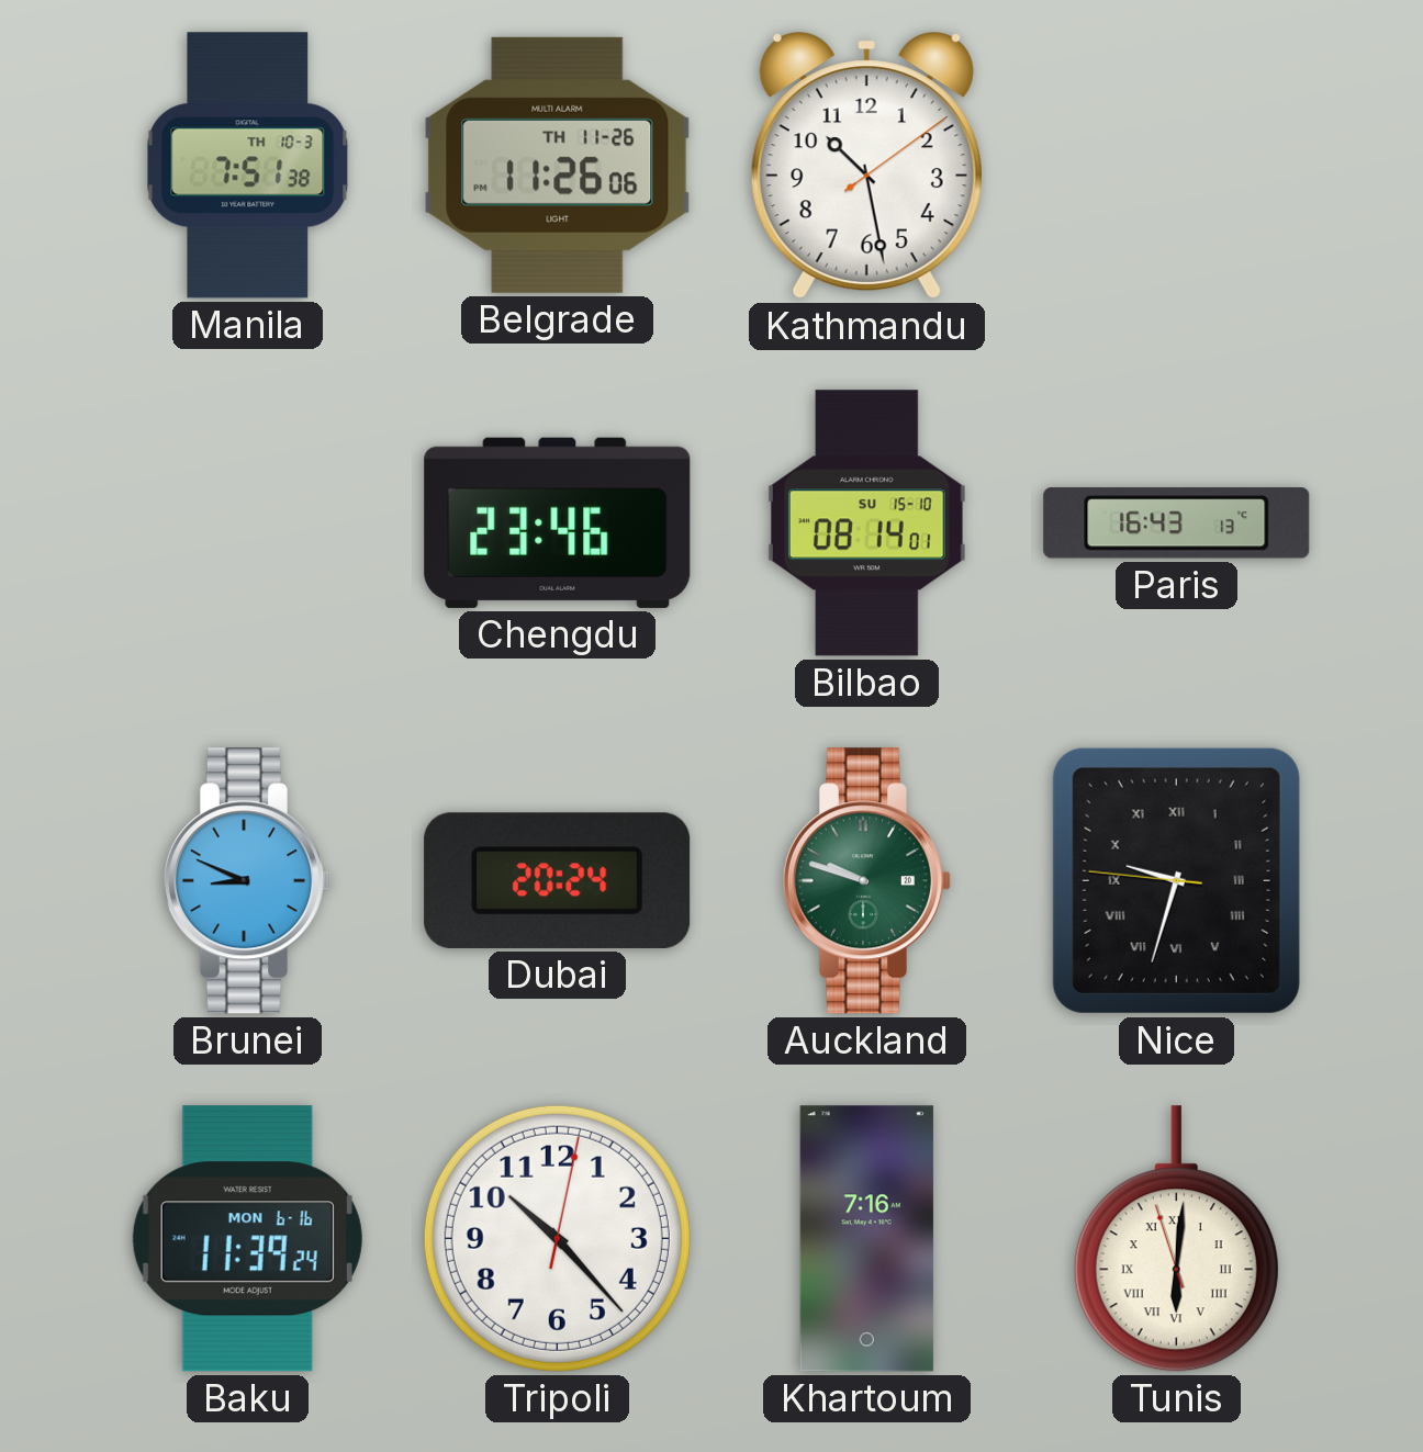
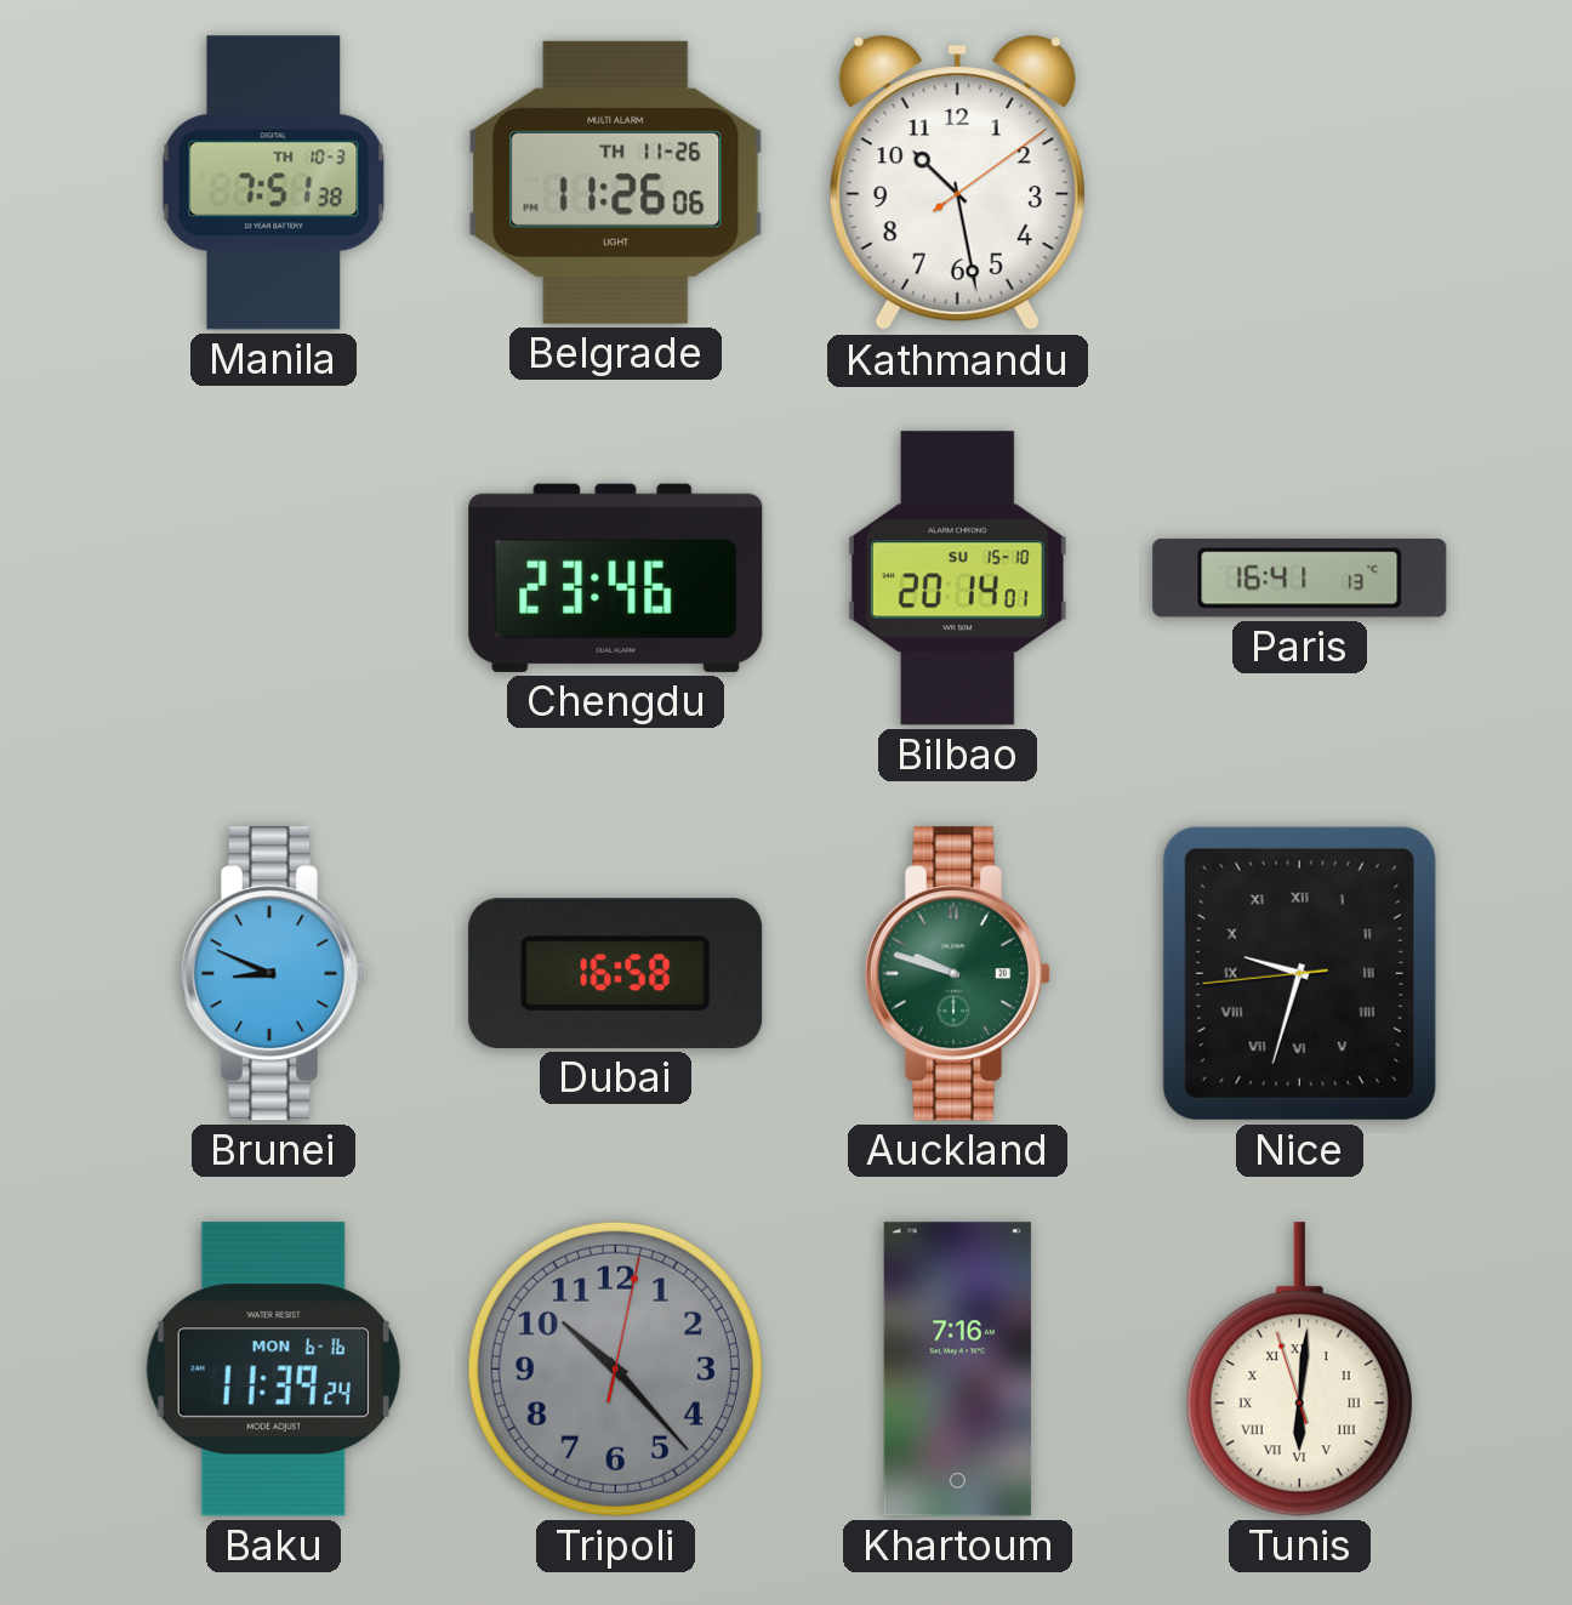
Bilbao: 08:14 -> 20:14
Paris: 16:43 -> 16:41
Dubai: 20:24 -> 16:58
Nice: 9:32:46 -> 9:32:44
Tripoli dial: white -> grey
